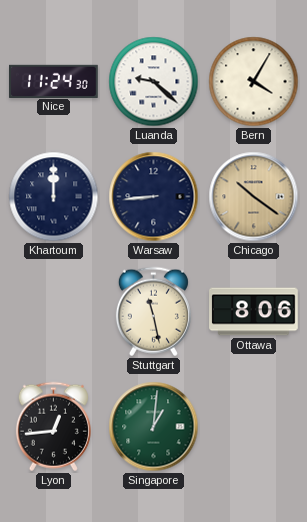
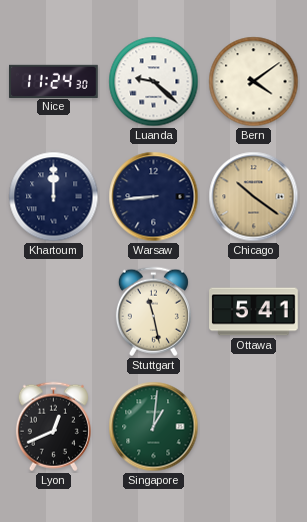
Bern: 4:05 -> 4:09
Ottawa: 8:06 -> 5:41
Lyon: 12:44 -> 12:41
